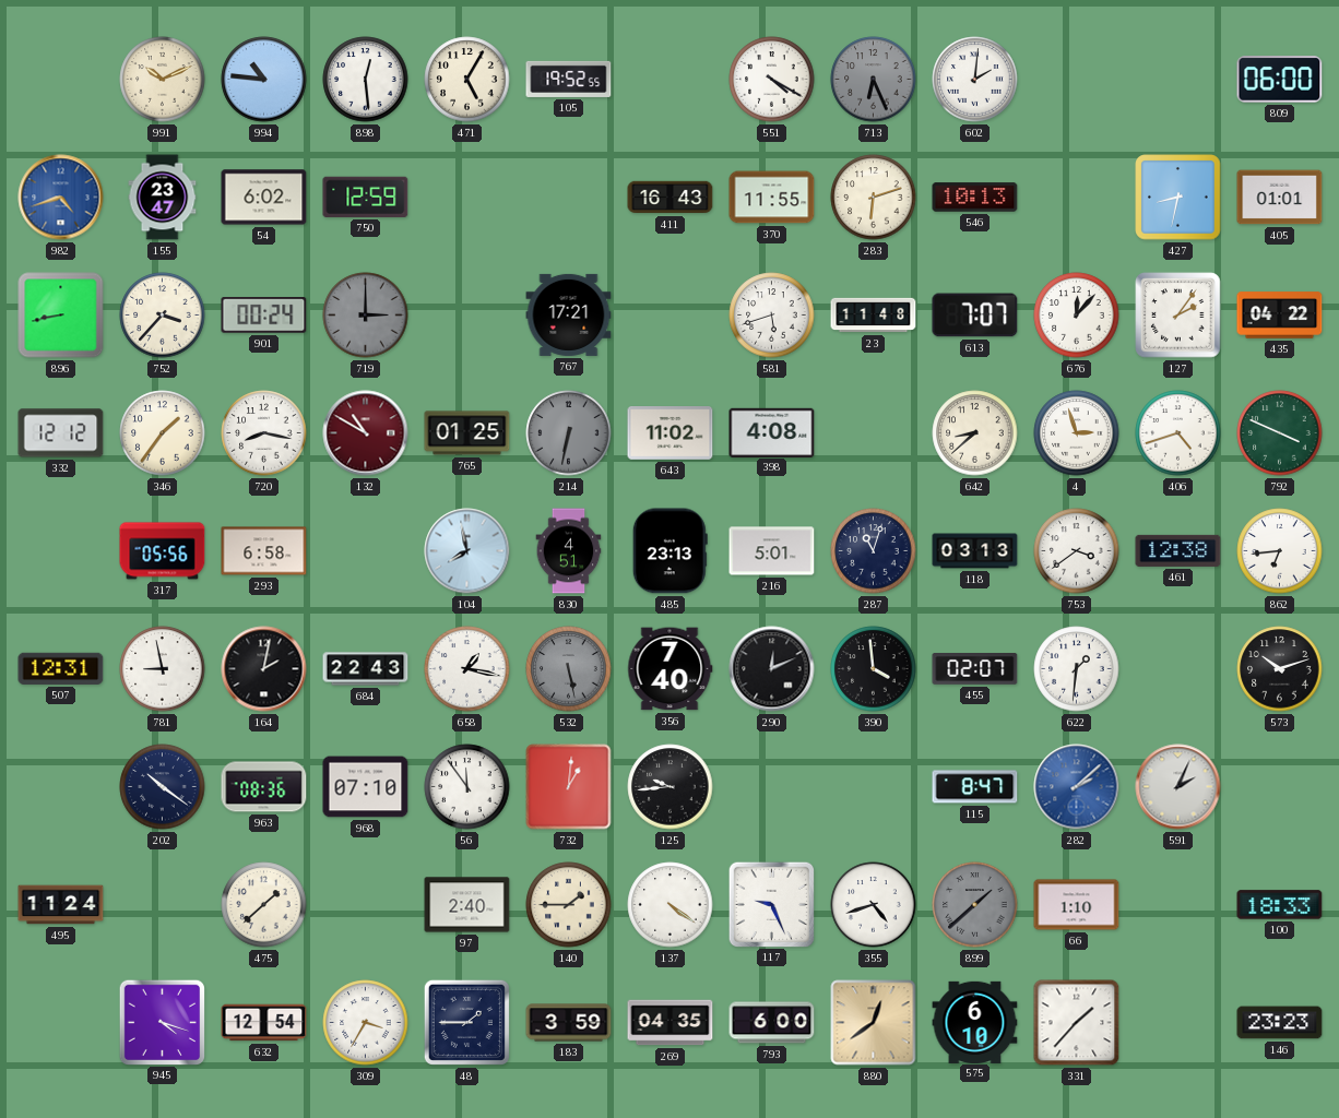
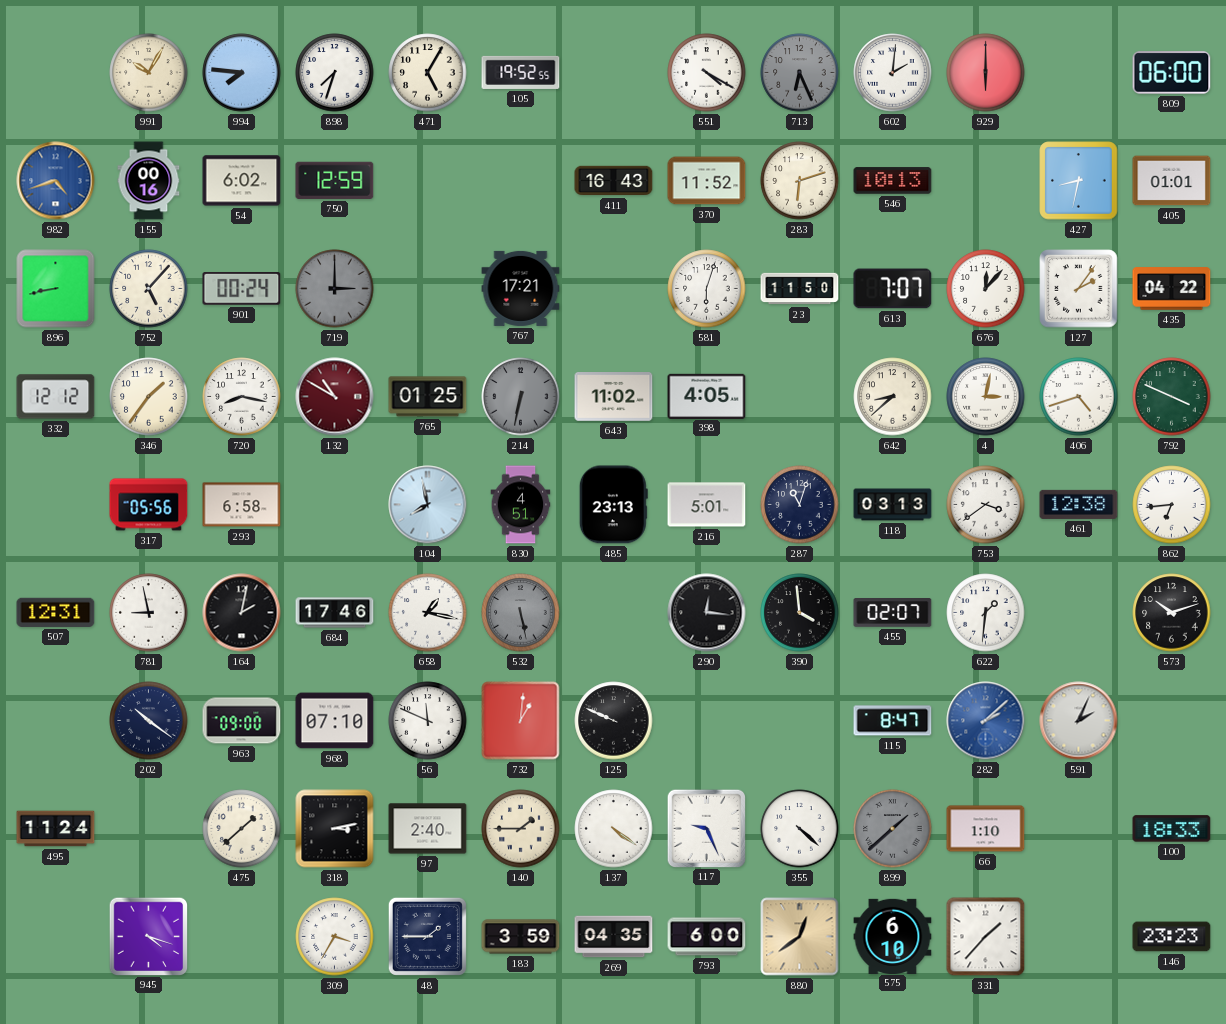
991: 10:11 -> 10:05
994: 10:46 -> 7:46
898: 12:29 -> 7:33
929: none -> 6:00
155: 23:47 -> 00:16
370: 11:55 -> 11:52
752: 3:37 -> 5:07
581: 5:42 -> 6:03
23: 11:48 -> 11:50
398: 4:08 -> 4:05
4: 2:57 -> 3:02
684: 22:43 -> 17:46
356: 7:40 -> none
290: 12:11 -> 12:16
963: 08:36 -> 09:00
56: 11:54 -> 11:49
125: 9:44 -> 9:49
318: none -> 3:13
355: 4:42 -> 4:22
632: 12:54 -> none
